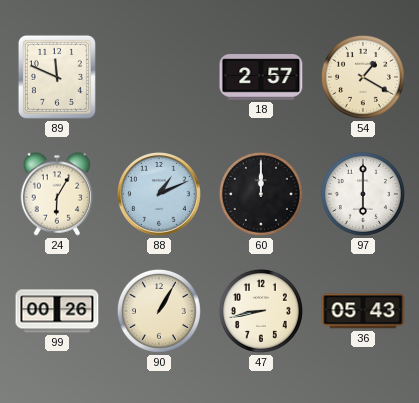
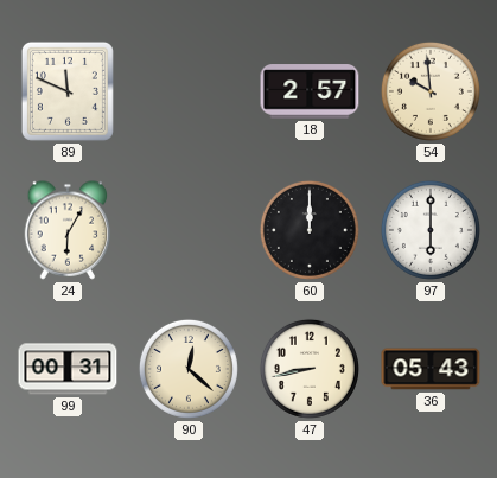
54: 1:20 -> 9:59
88: 1:11 -> none
99: 00:26 -> 00:31
90: 1:05 -> 12:22
